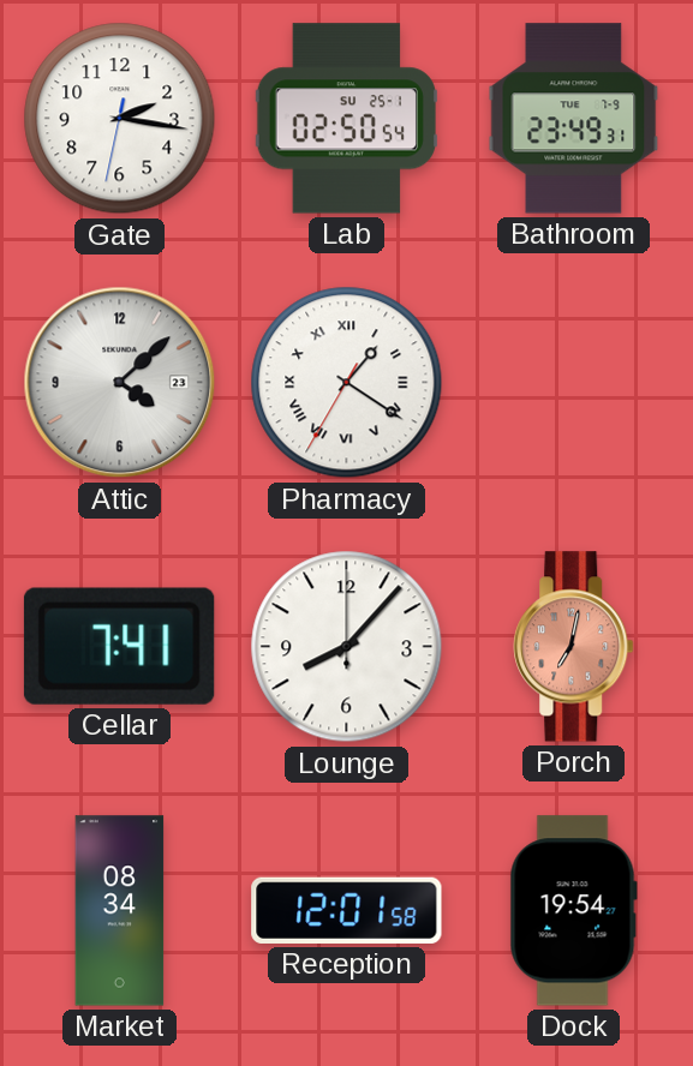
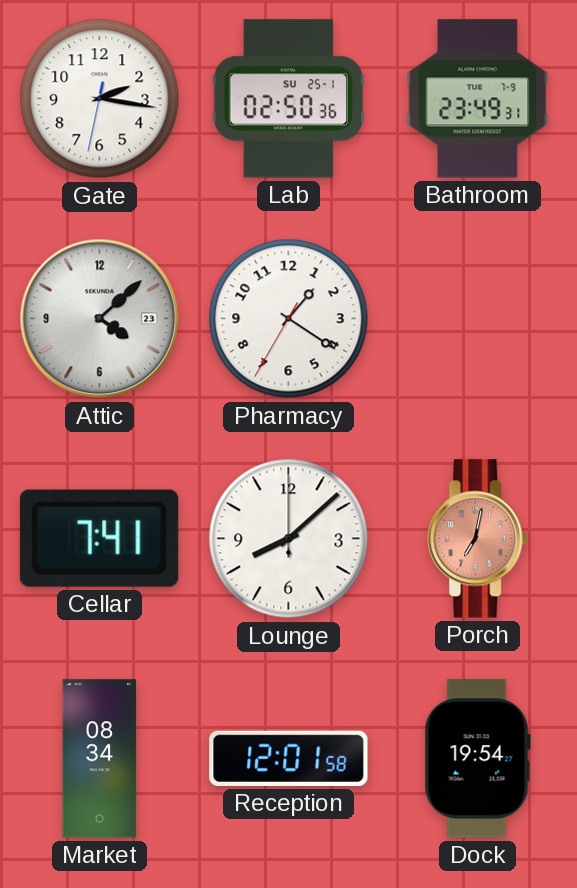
Lab: 02:50:54 -> 02:50:36
Pharmacy numerals: Roman -> Arabic
Lounge: 8:07 -> 8:08
